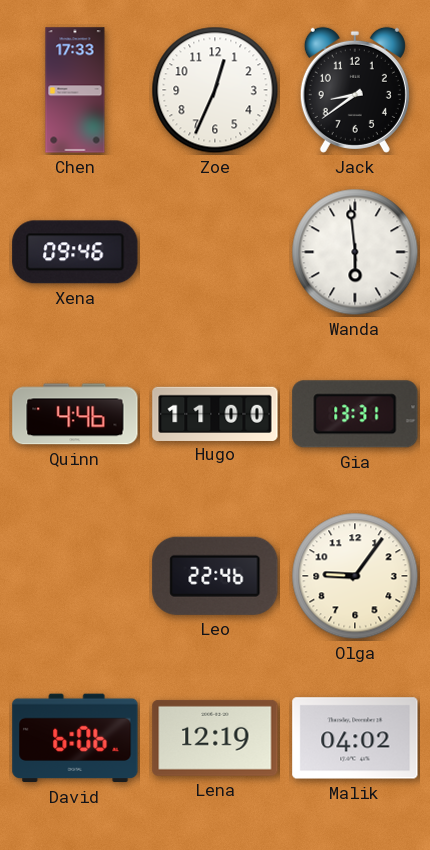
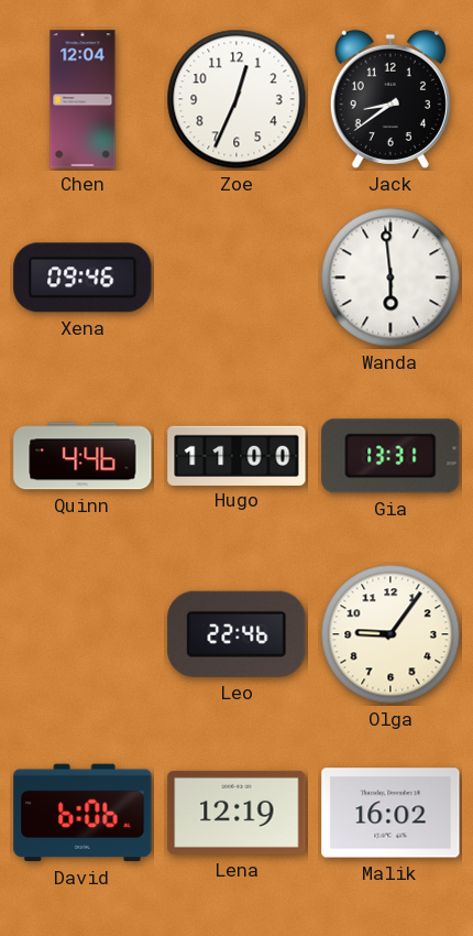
Chen: 17:33 -> 12:04
Malik: 04:02 -> 16:02
